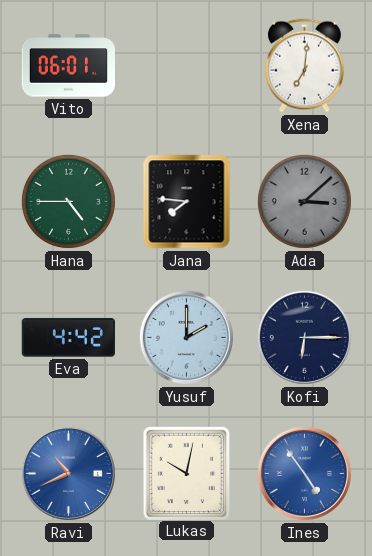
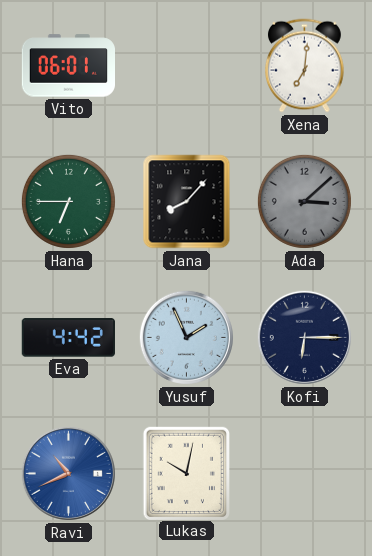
Hana: 4:45 -> 6:45
Jana: 7:46 -> 8:07
Yusuf: 2:00 -> 1:56
Ines: 4:54 -> none
